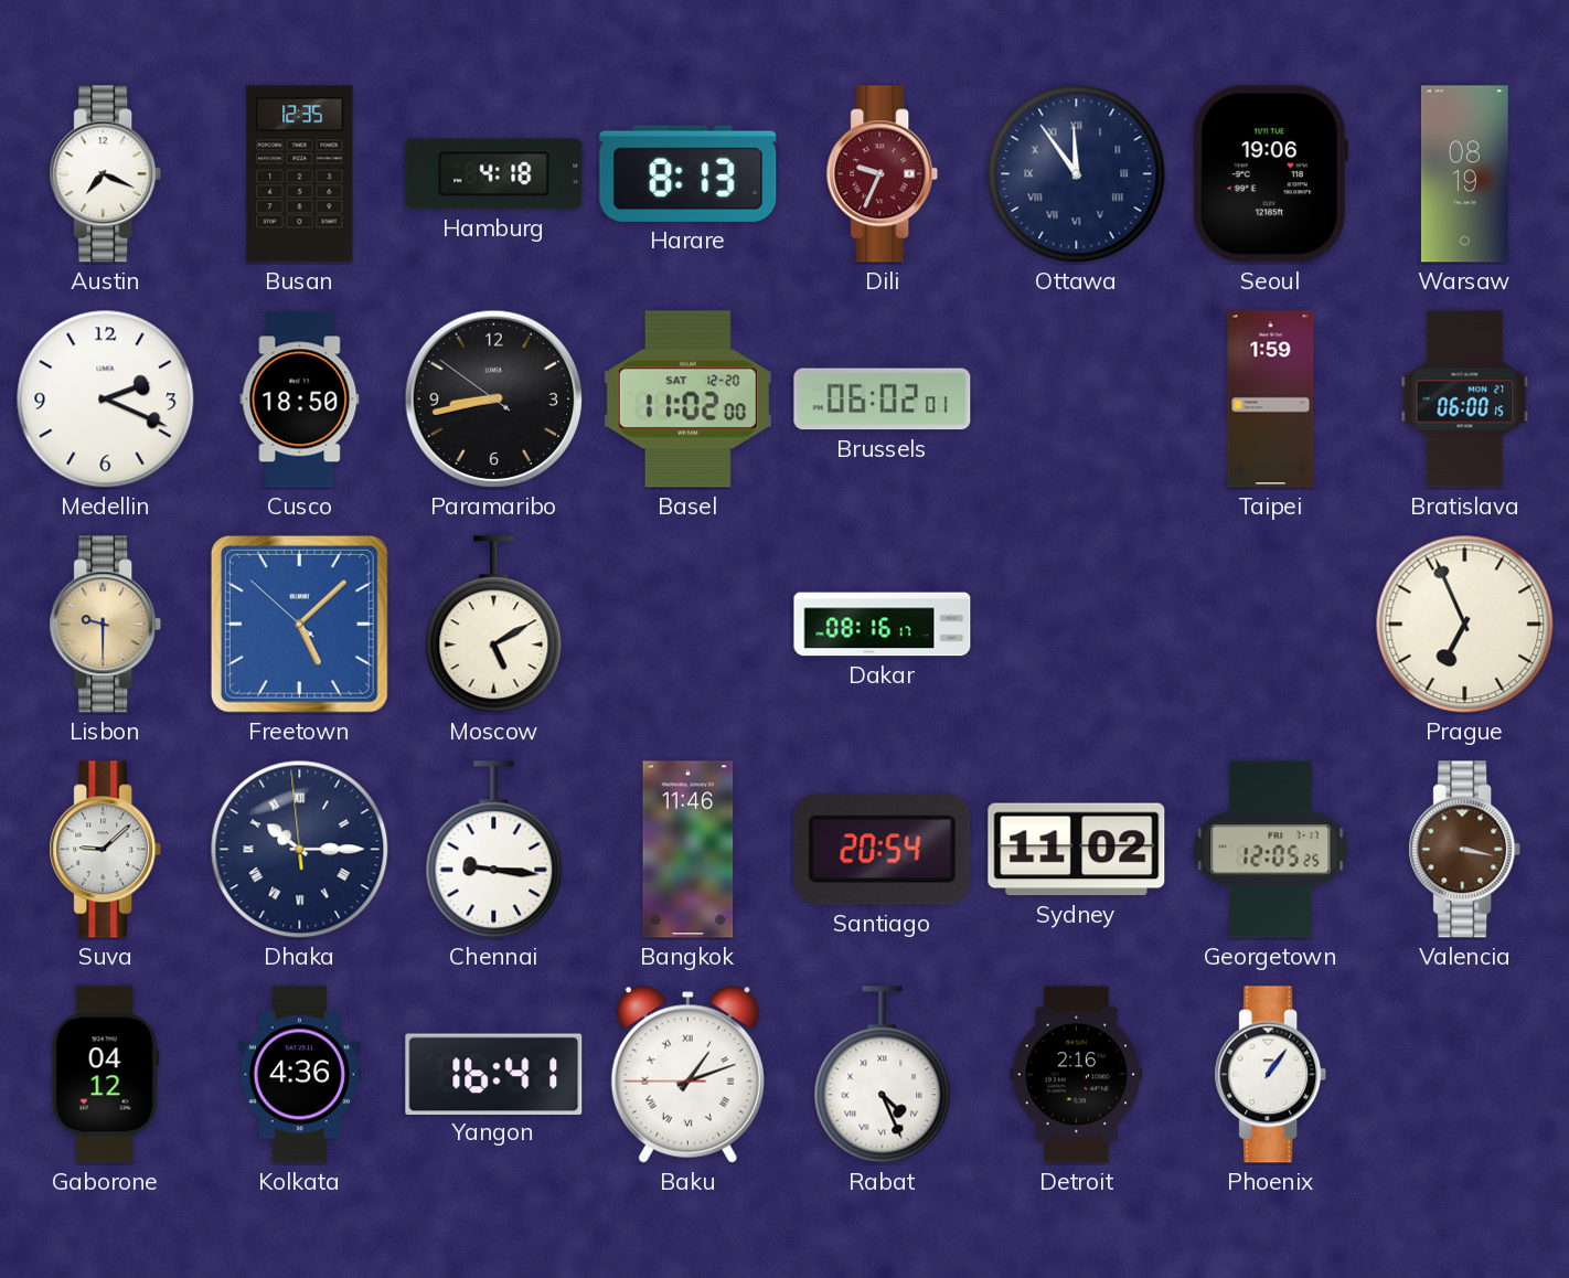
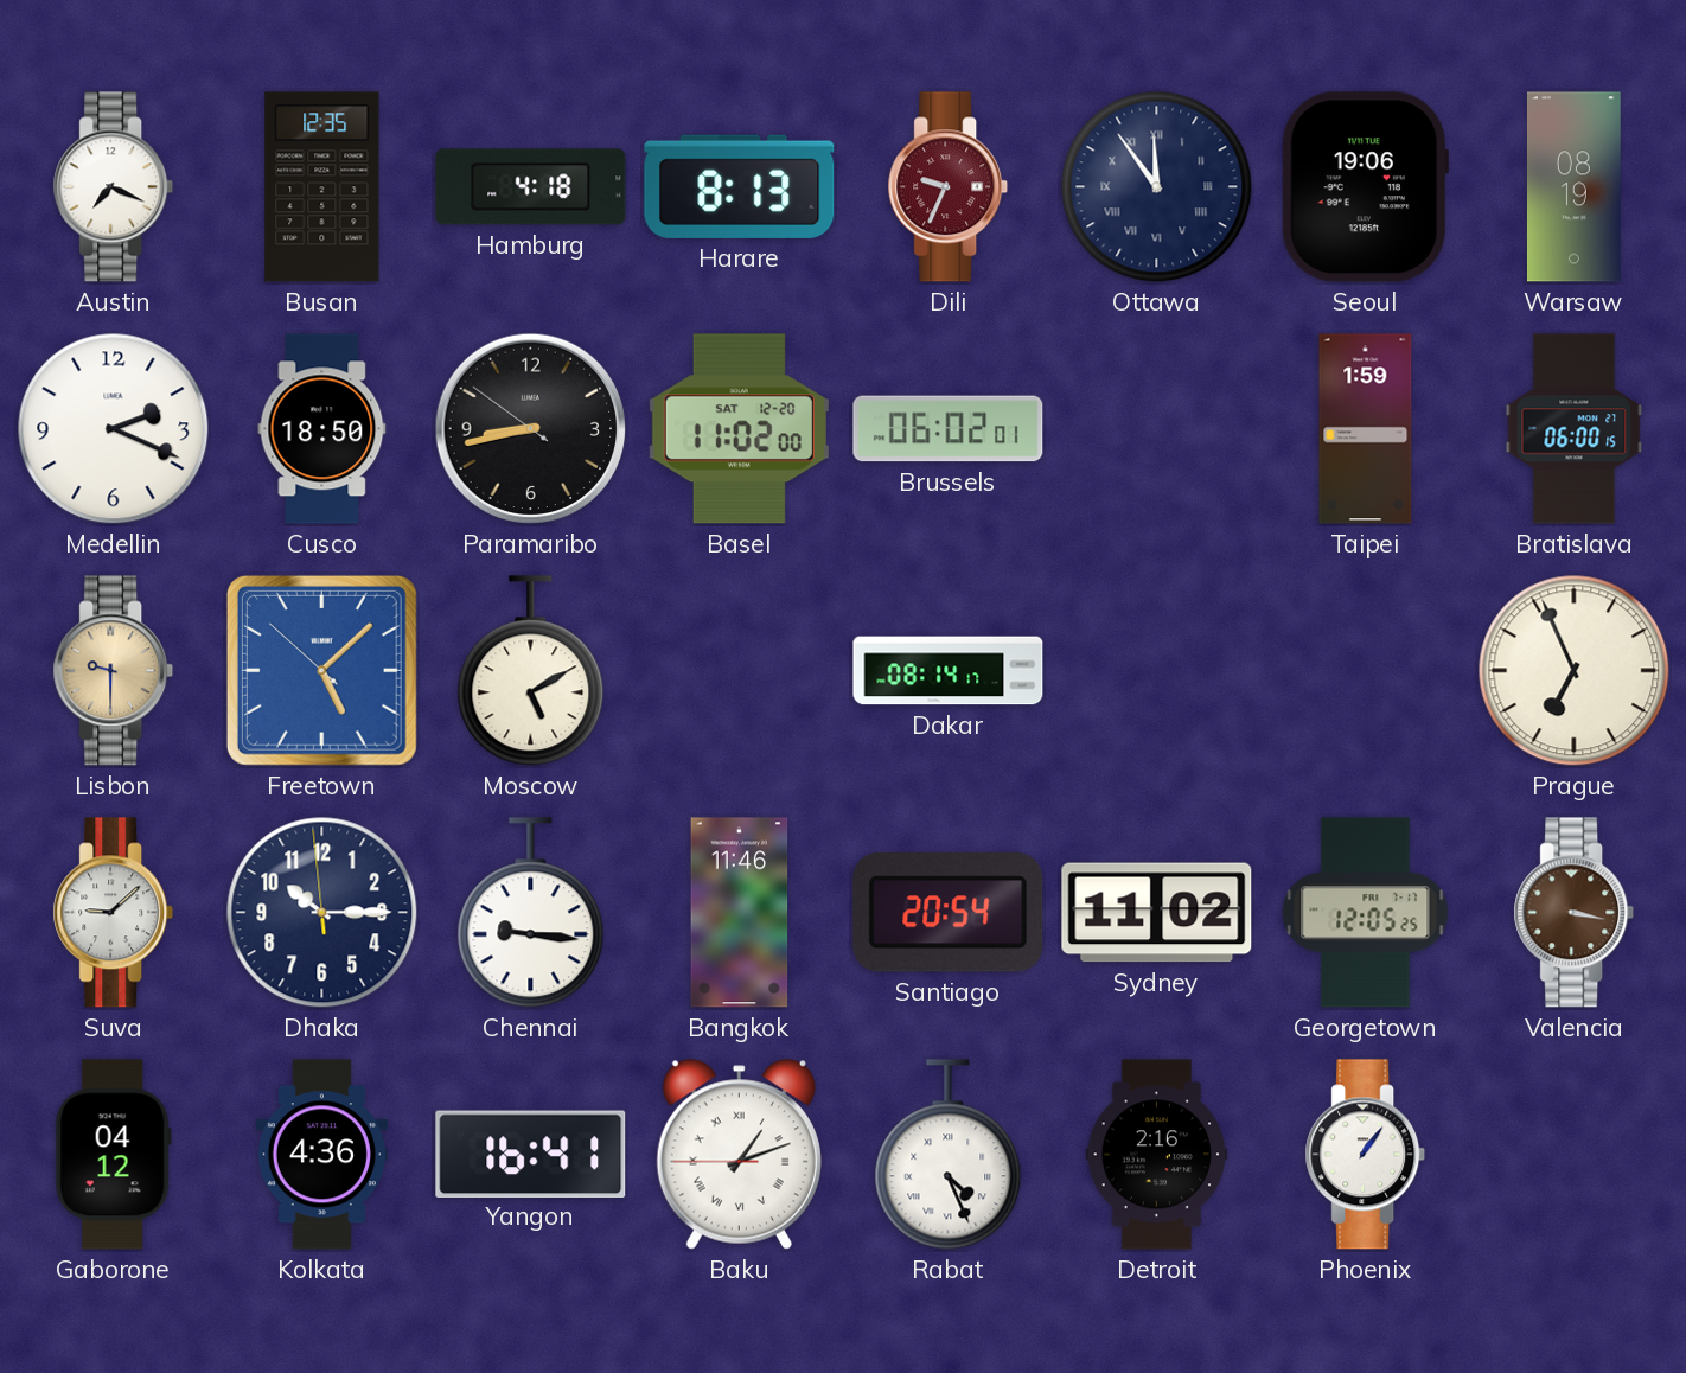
Dakar: 08:16 -> 08:14
Dhaka numerals: Roman -> Arabic
